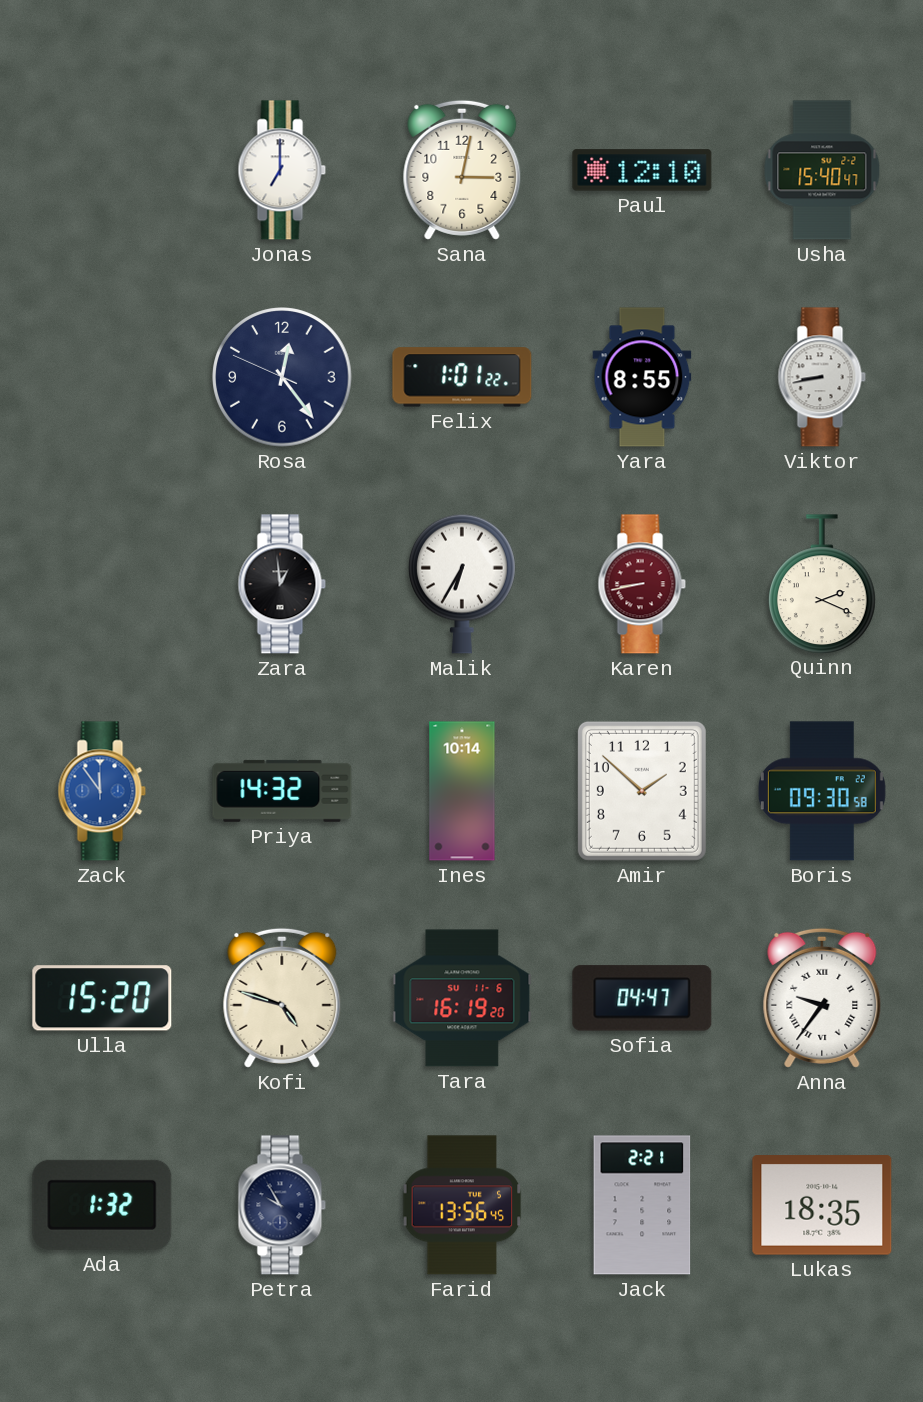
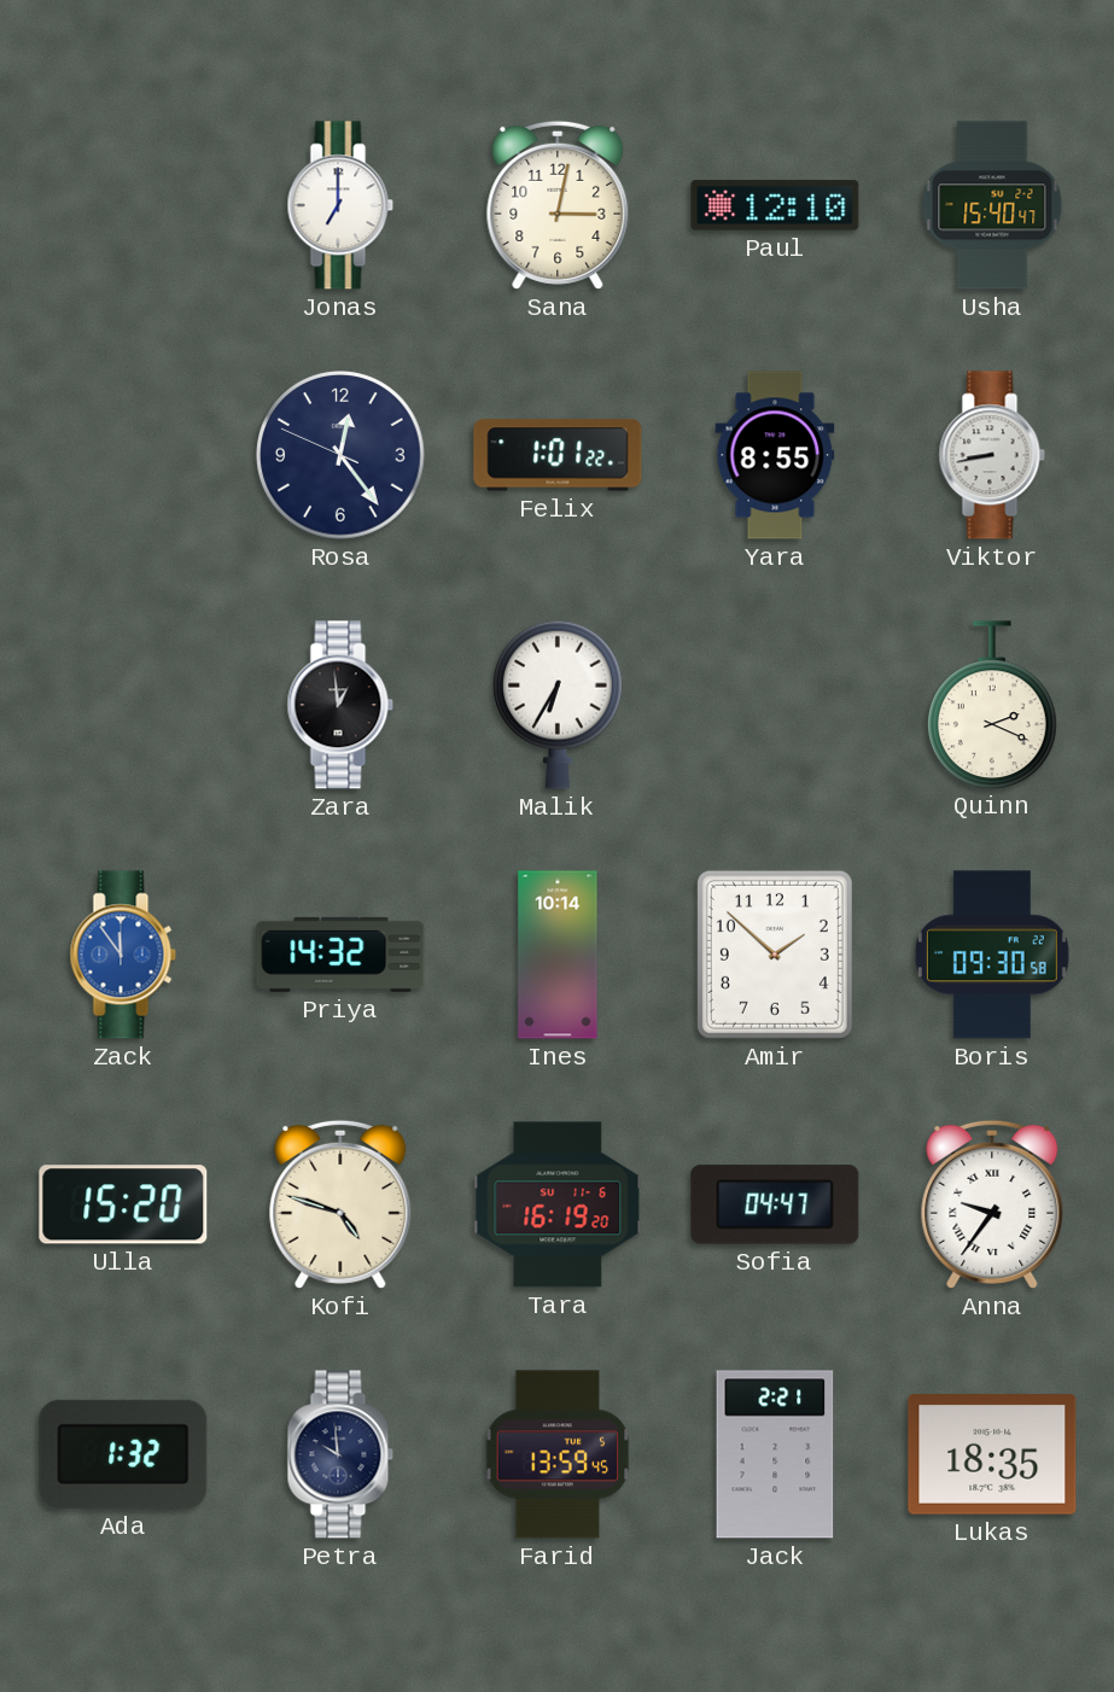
Karen: 8:43 -> none
Petra: 9:55 -> 9:59
Farid: 13:56 -> 13:59
